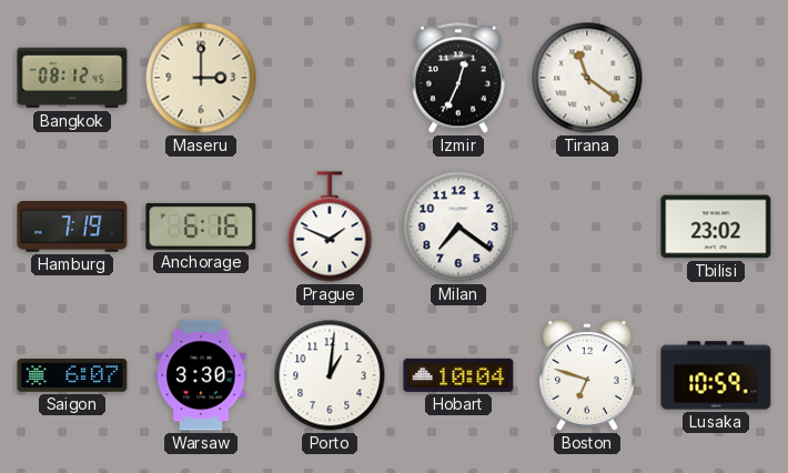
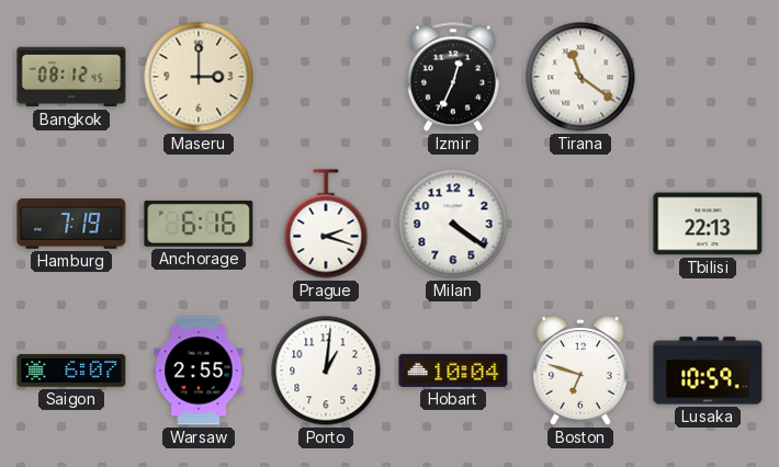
Prague: 1:49 -> 2:18
Milan: 7:21 -> 4:21
Tbilisi: 23:02 -> 22:13
Warsaw: 3:30 -> 2:55
